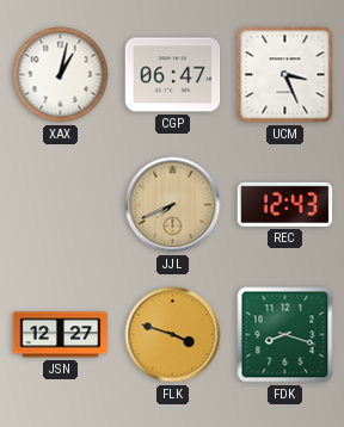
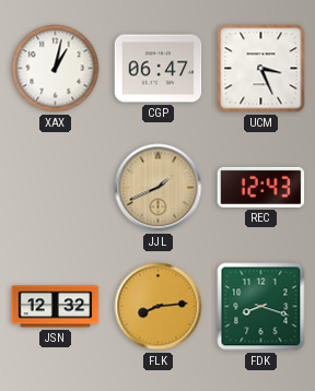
JJL: 7:41 -> 1:41
JSN: 12:27 -> 12:32
FLK: 3:48 -> 8:14
